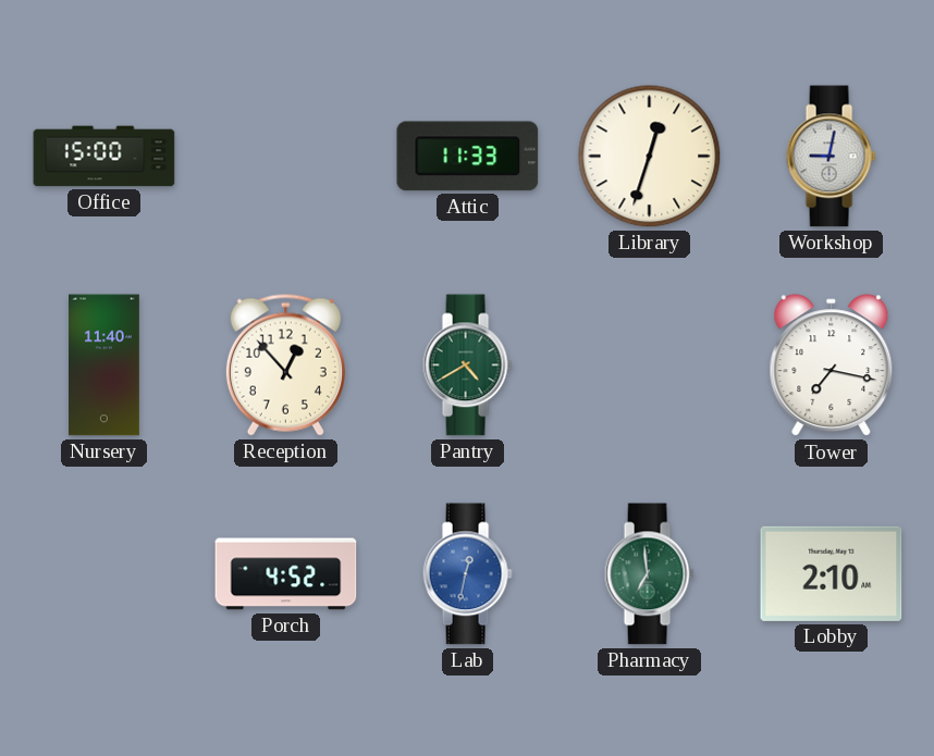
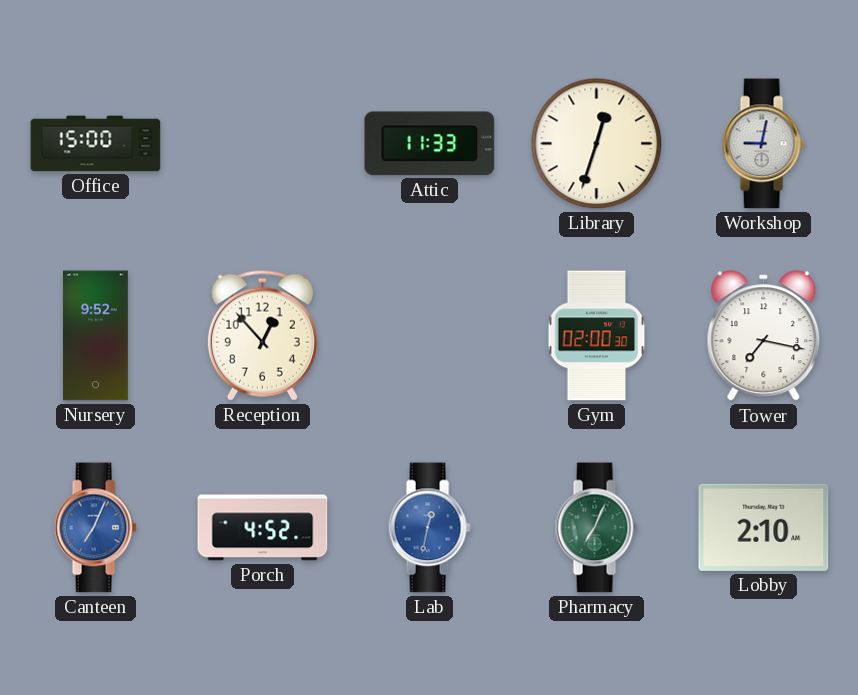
Nursery: 11:40 -> 9:52
Pantry: 4:40 -> none
Gym: none -> 02:00
Canteen: none -> 7:04
Pharmacy: 6:59 -> 7:04
